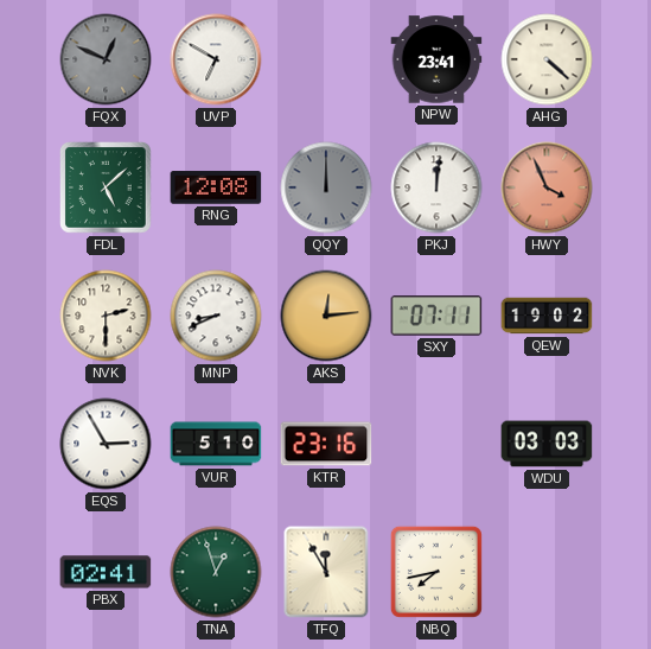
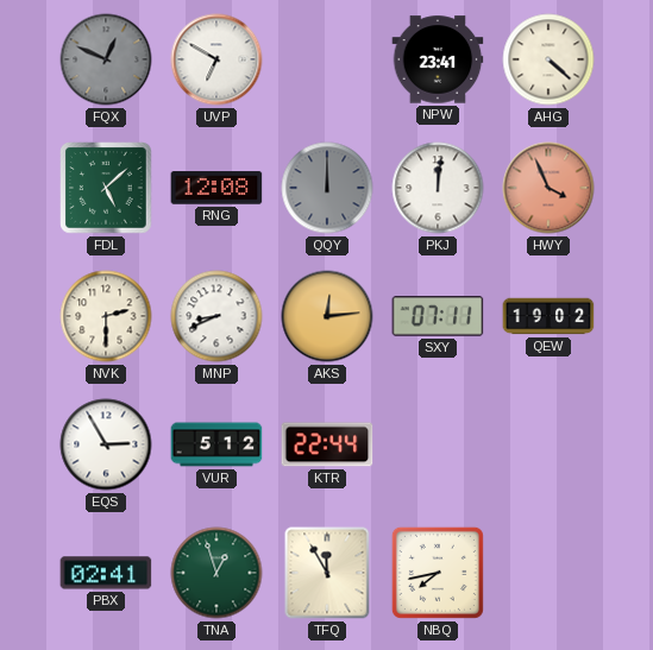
VUR: 5:10 -> 5:12
KTR: 23:16 -> 22:44
WDU: 03:03 -> none
